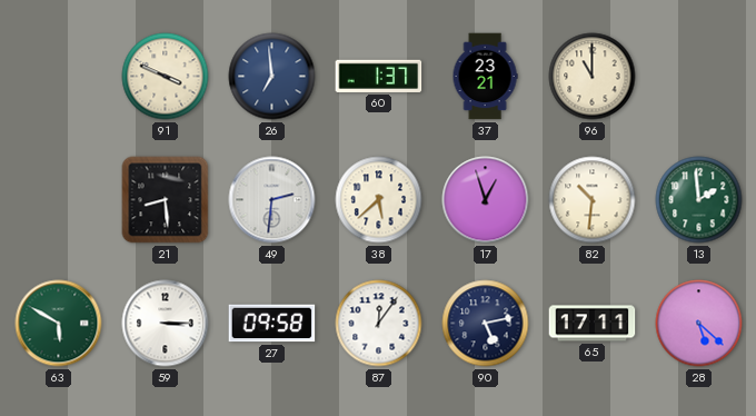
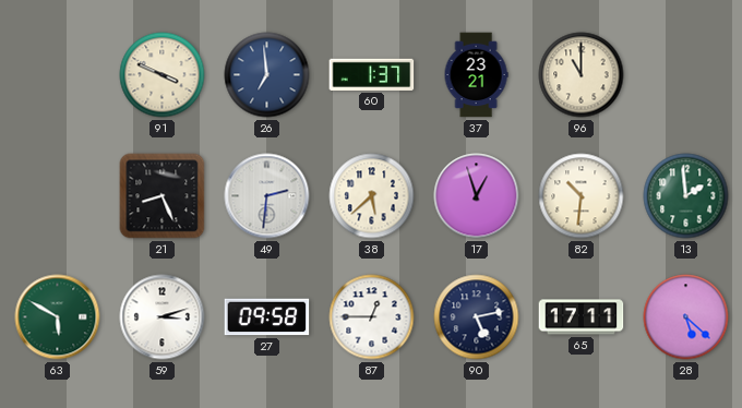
21: 8:29 -> 8:26
59: 3:15 -> 3:12
87: 12:06 -> 12:45
